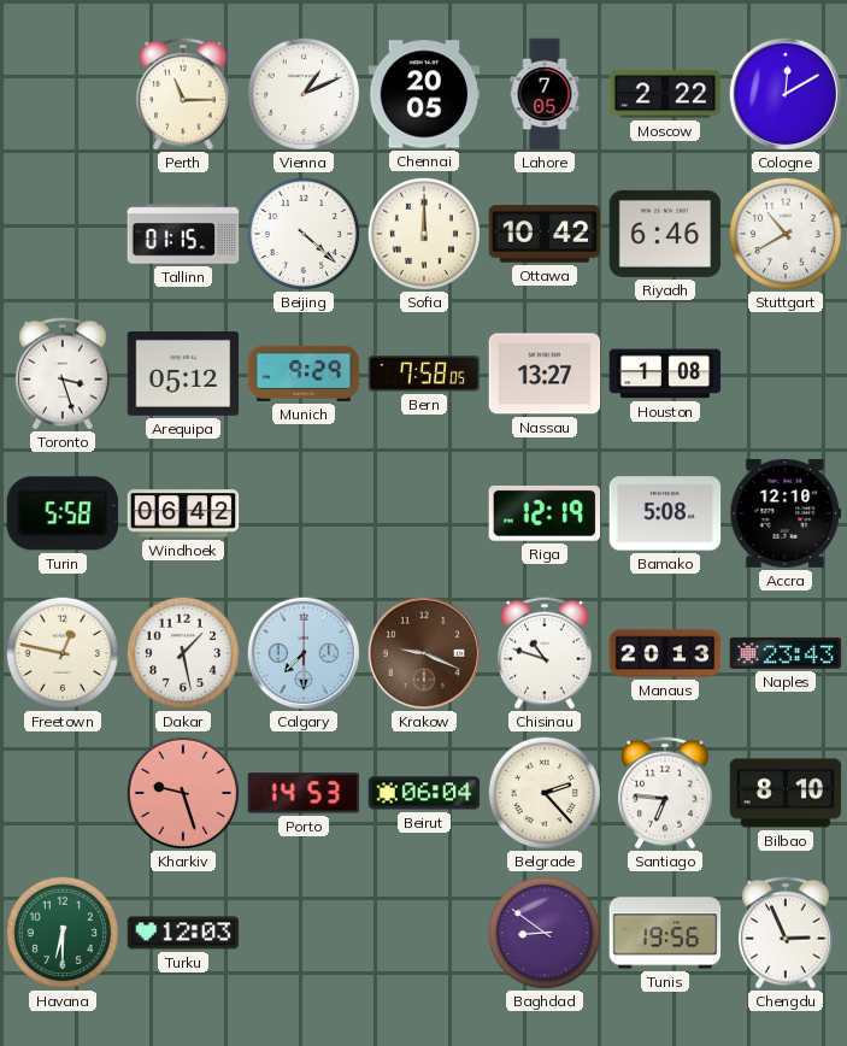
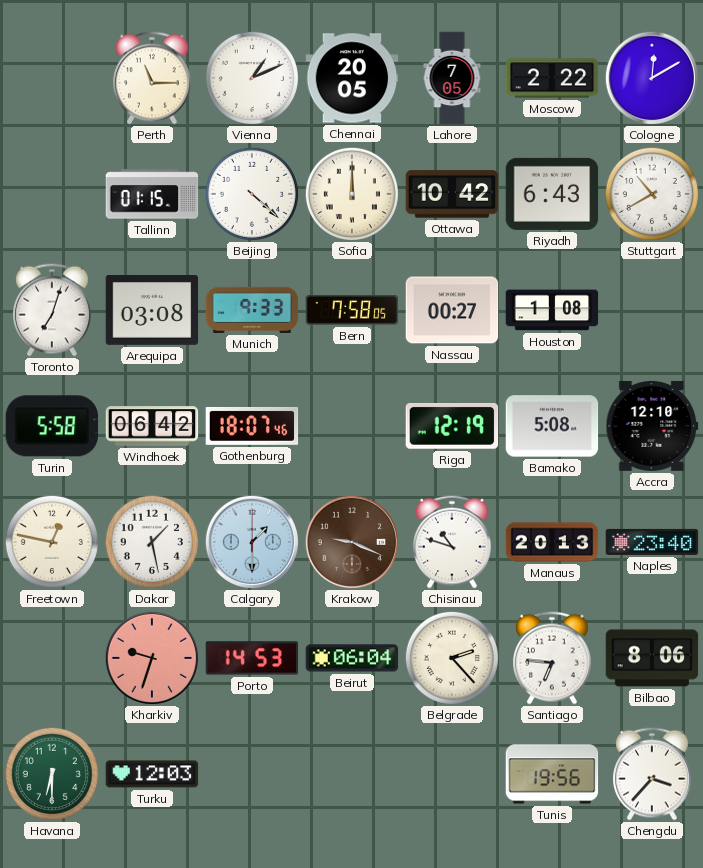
Riyadh: 6:46 -> 6:43
Toronto: 3:27 -> 7:03
Arequipa: 05:12 -> 03:08
Munich: 9:29 -> 9:33
Nassau: 13:27 -> 00:27
Gothenburg: none -> 18:07
Calgary: 7:30 -> 1:30
Naples: 23:43 -> 23:40
Kharkiv: 9:27 -> 9:33
Bilbao: 8:10 -> 8:06
Baghdad: 8:51 -> none
Chengdu: 2:56 -> 3:37
